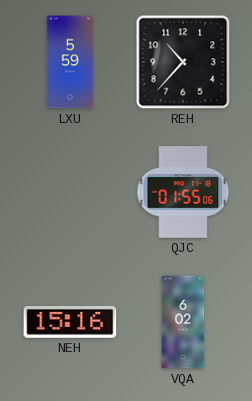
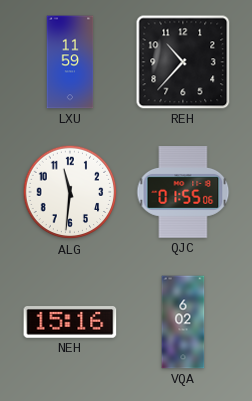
LXU: 5:59 -> 11:59
ALG: none -> 11:31
